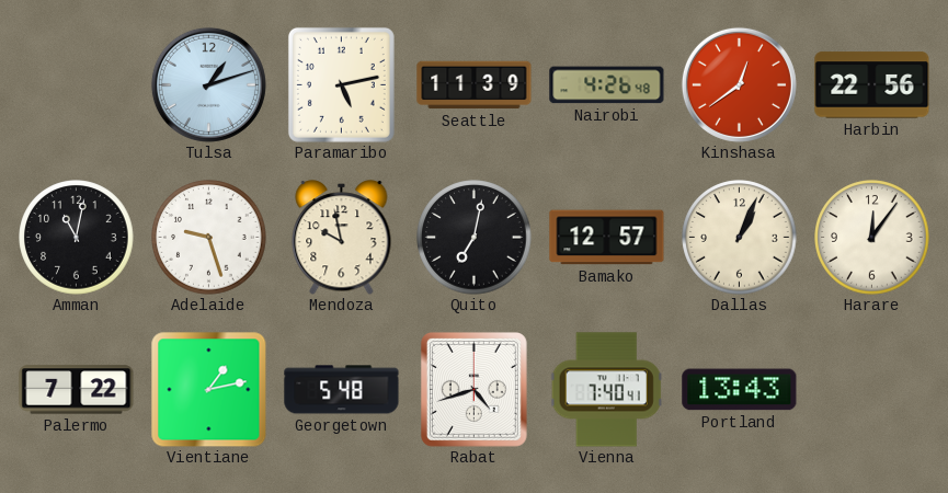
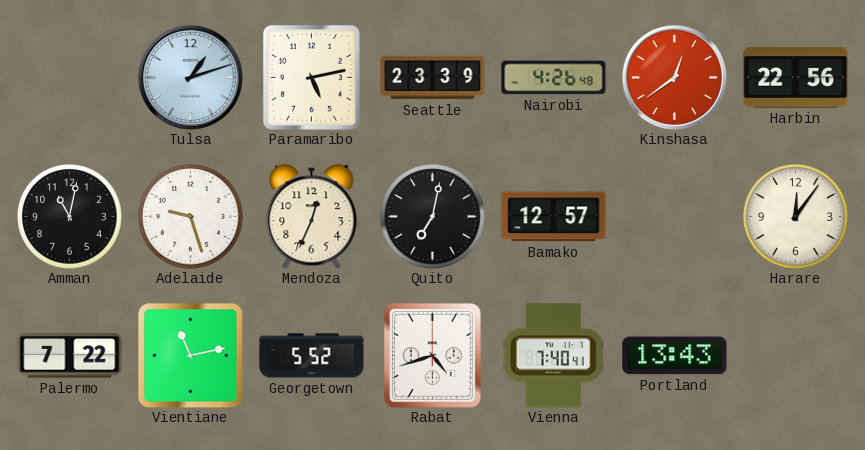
Seattle: 11:39 -> 23:39
Mendoza: 9:58 -> 12:34
Dallas: 1:04 -> none
Vientiane: 1:13 -> 11:13
Georgetown: 5:48 -> 5:52
